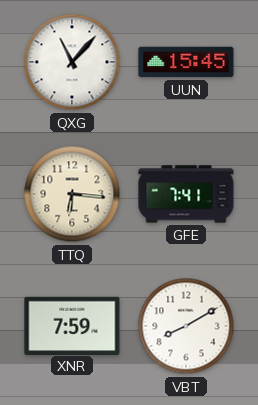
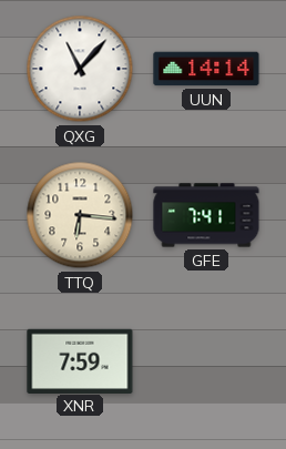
UUN: 15:45 -> 14:14
VBT: 8:10 -> none
